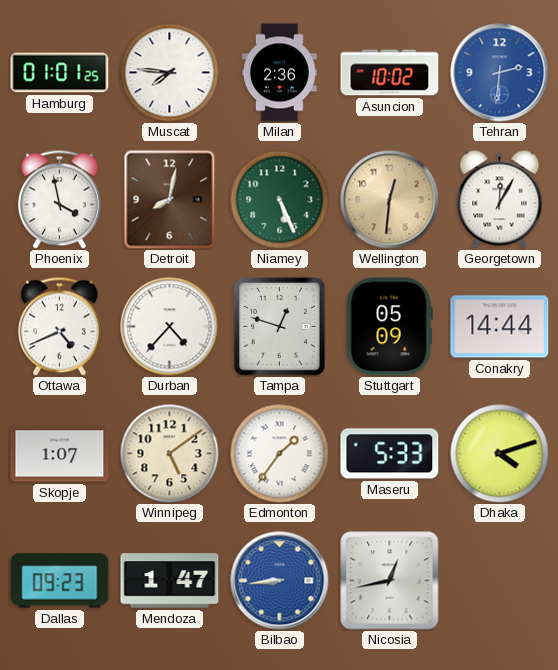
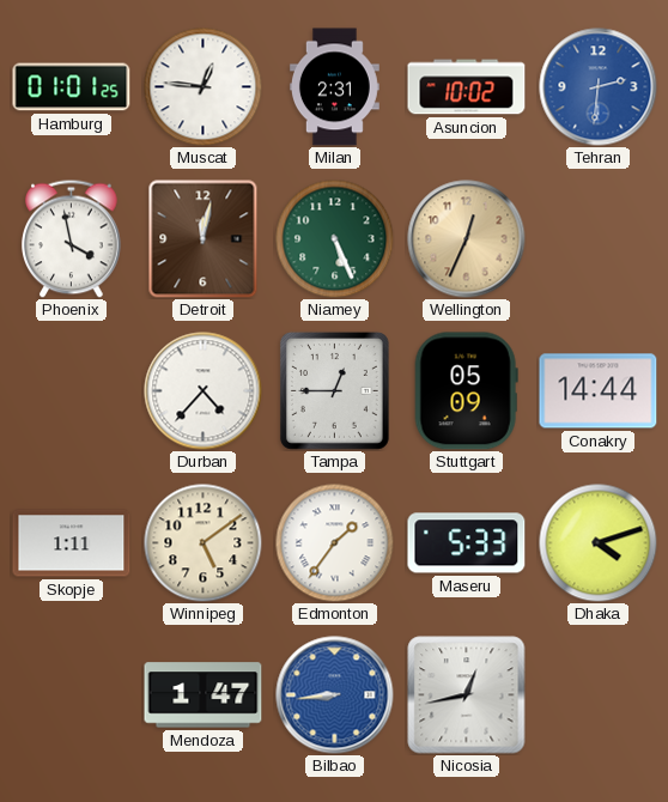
Muscat: 7:46 -> 12:46
Milan: 2:36 -> 2:31
Detroit: 8:02 -> 12:02
Wellington: 12:31 -> 12:34
Georgetown: 12:05 -> none
Ottawa: 4:41 -> none
Tampa: 12:48 -> 12:45
Skopje: 1:07 -> 1:11
Dallas: 09:23 -> none
